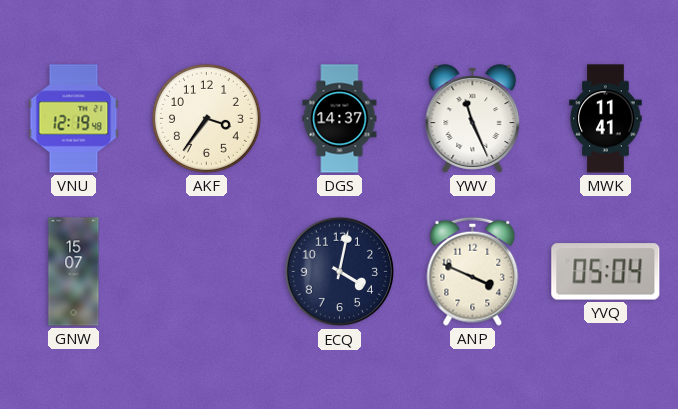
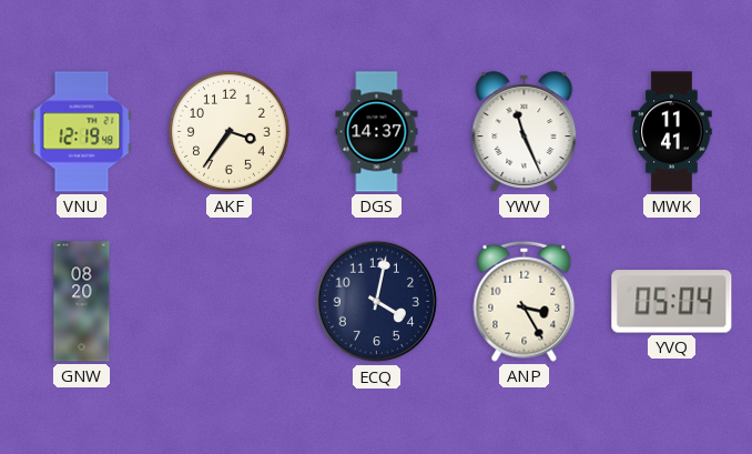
GNW: 15:07 -> 08:20
ANP: 3:49 -> 3:25
